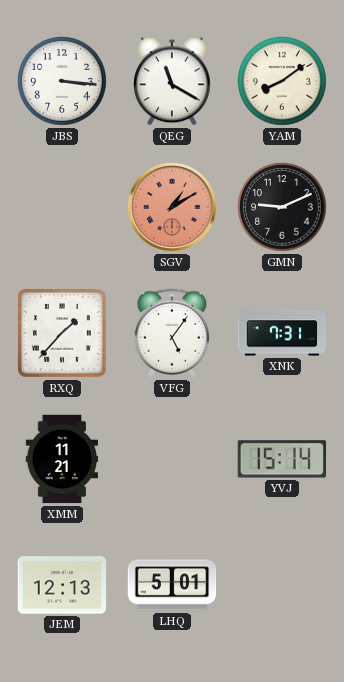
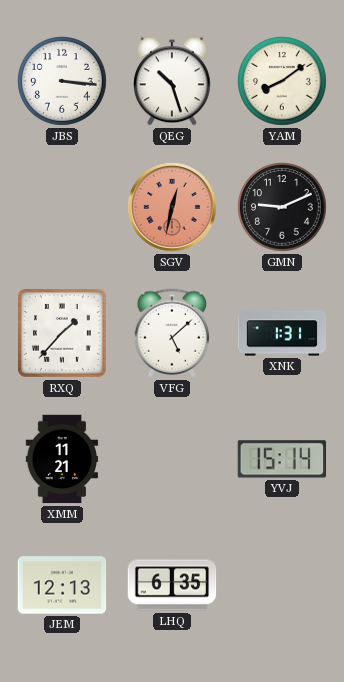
QEG: 11:20 -> 10:27
SGV: 1:10 -> 12:32
VFG: 5:06 -> 5:08
XNK: 7:31 -> 1:31
LHQ: 5:01 -> 6:35
